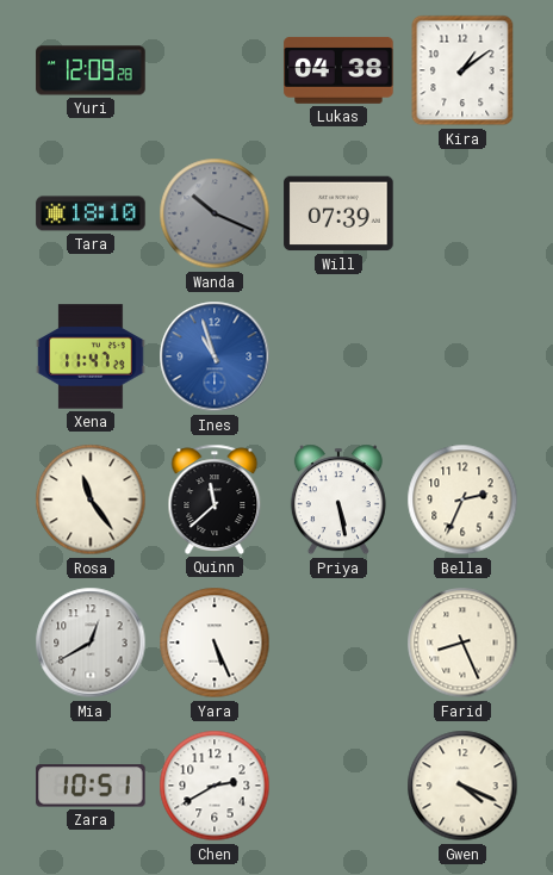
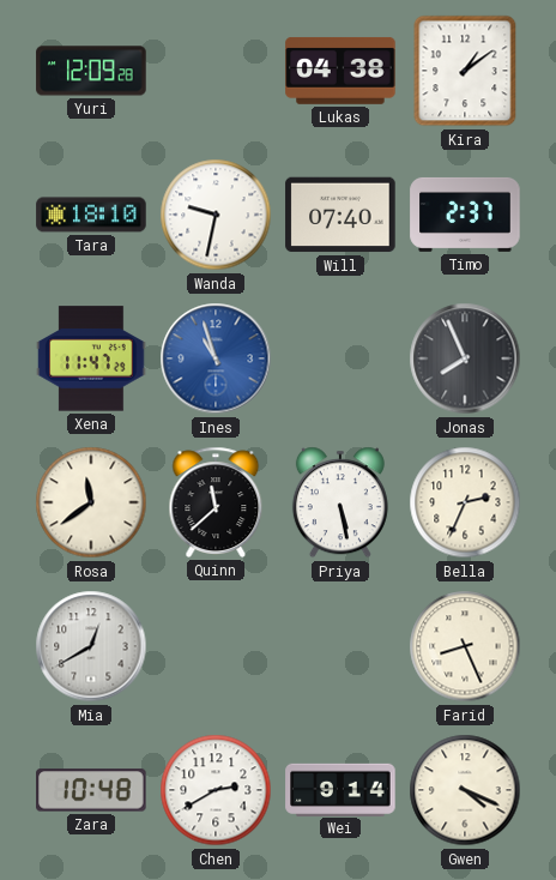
Wanda: 10:19 -> 9:32
Wanda dial: grey -> white
Will: 07:39 -> 07:40
Timo: none -> 2:37
Jonas: none -> 7:56
Rosa: 11:24 -> 11:39
Yara: 5:26 -> none
Zara: 10:51 -> 10:48
Wei: none -> 9:14
